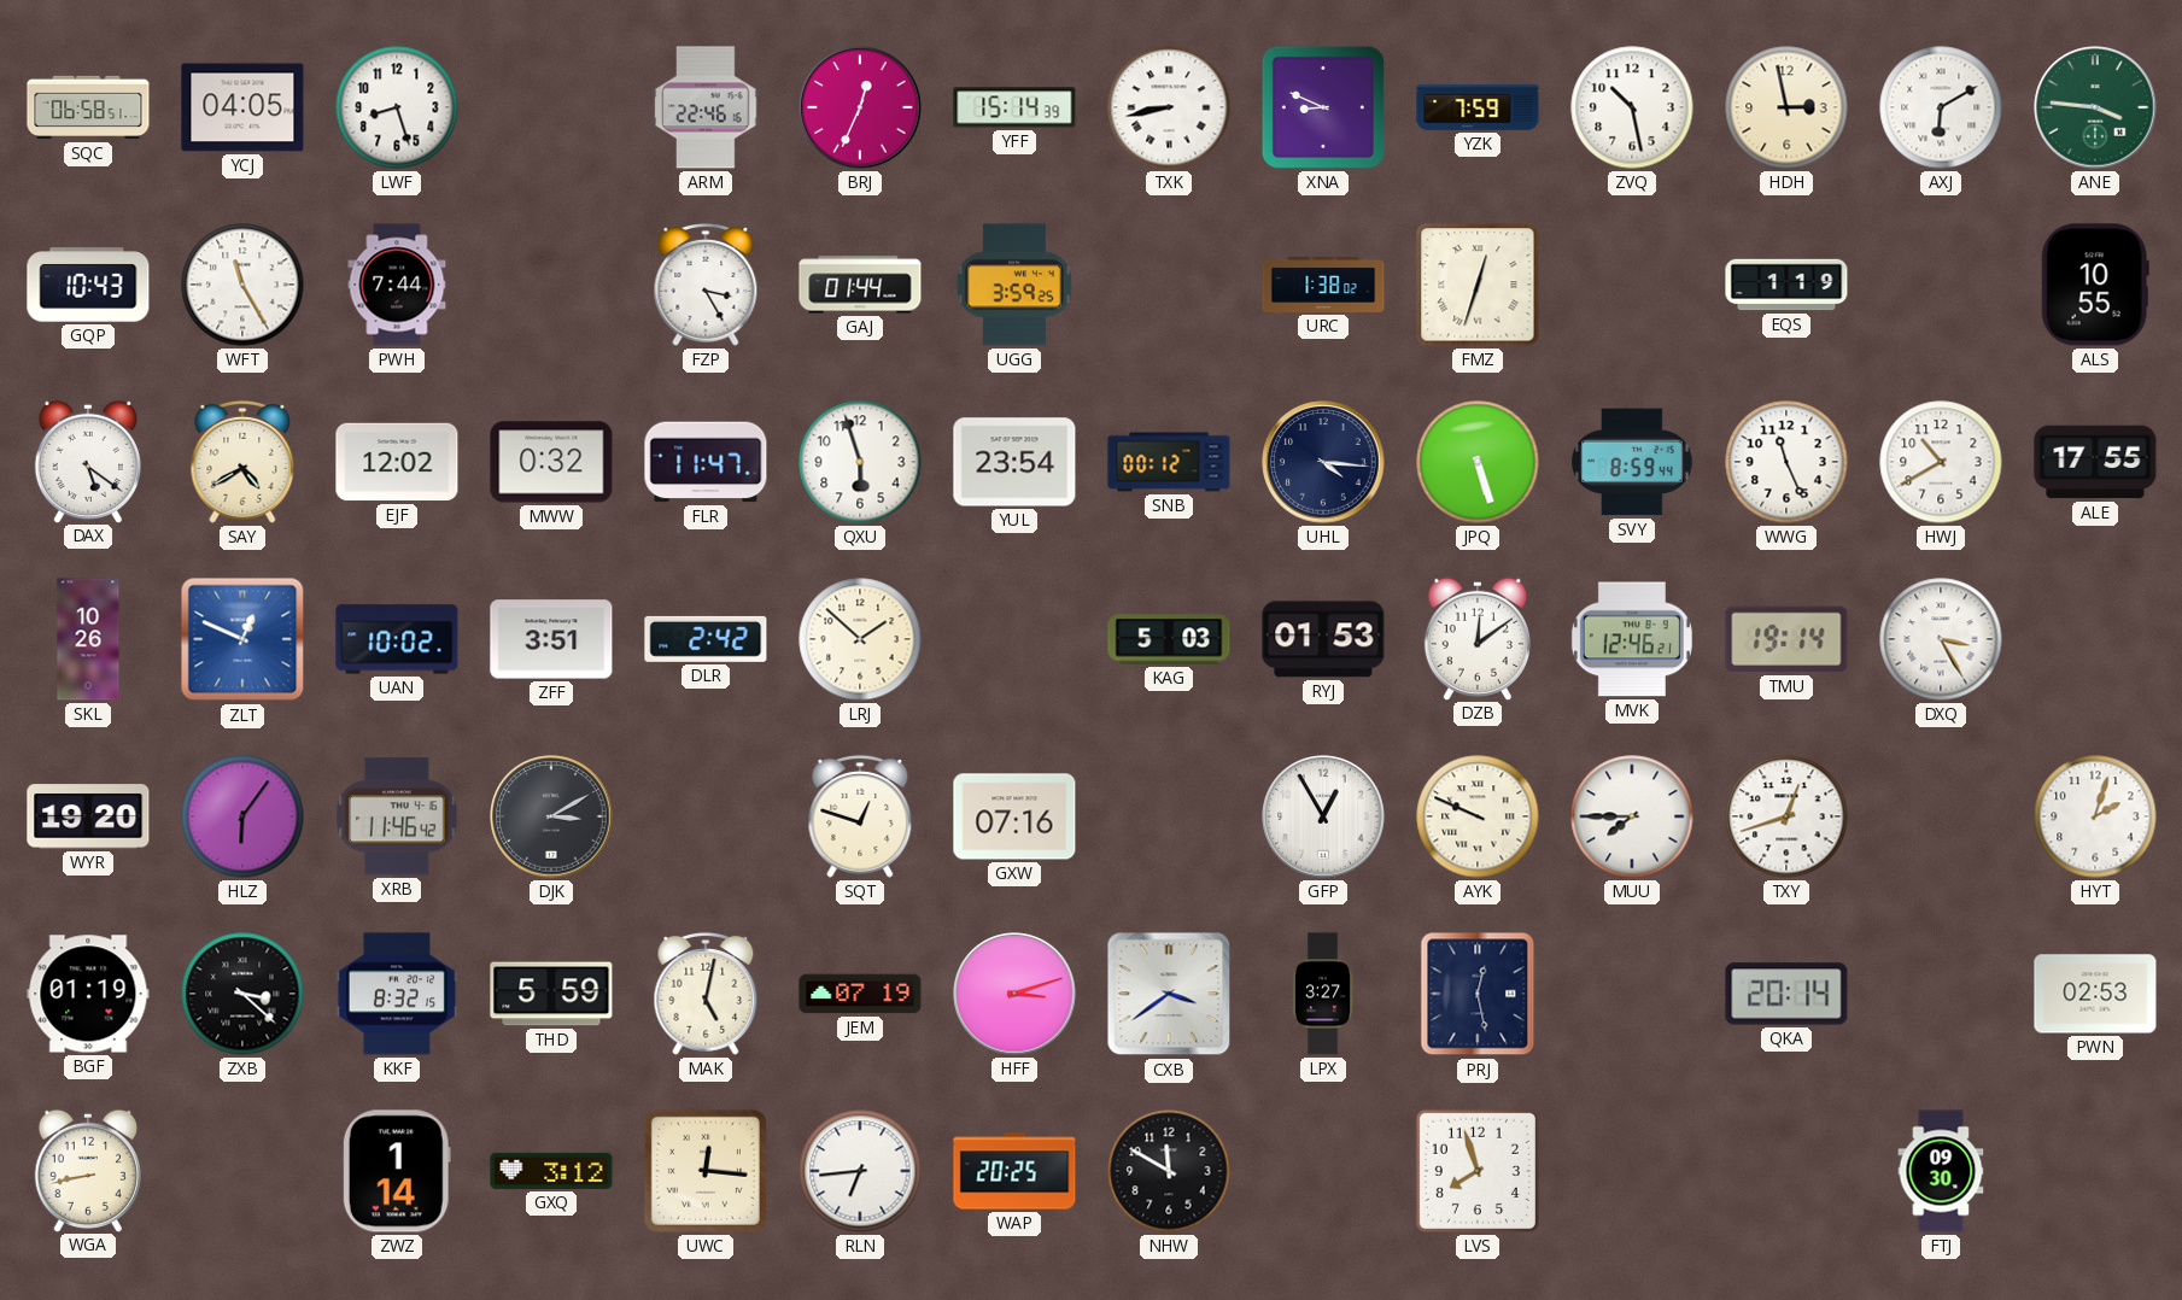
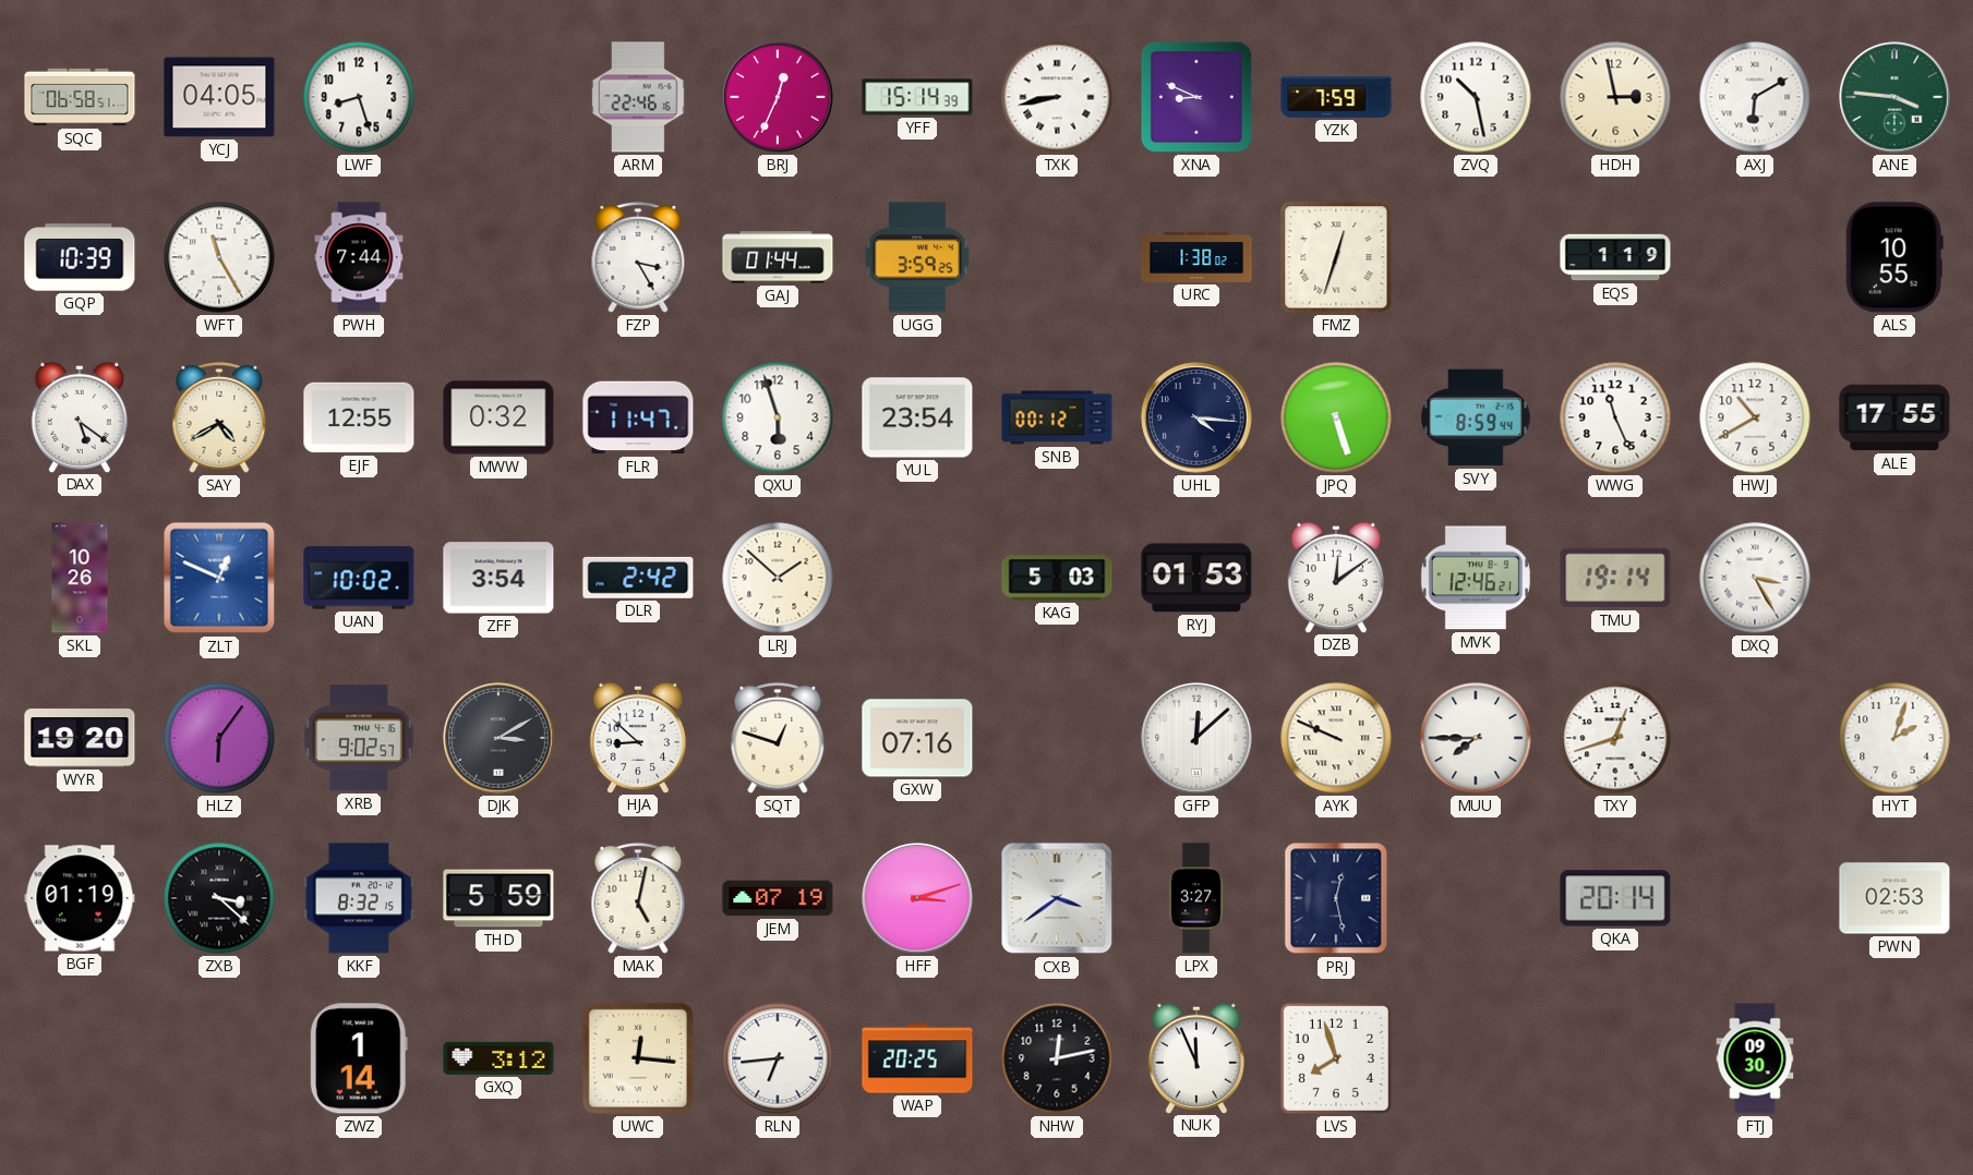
GQP: 10:43 -> 10:39
EJF: 12:02 -> 12:55
ZFF: 3:51 -> 3:54
XRB: 11:46 -> 9:02
HJA: none -> 8:52
GFP: 12:55 -> 12:08
WGA: 8:43 -> none
NHW: 11:50 -> 12:13
NUK: none -> 11:56
